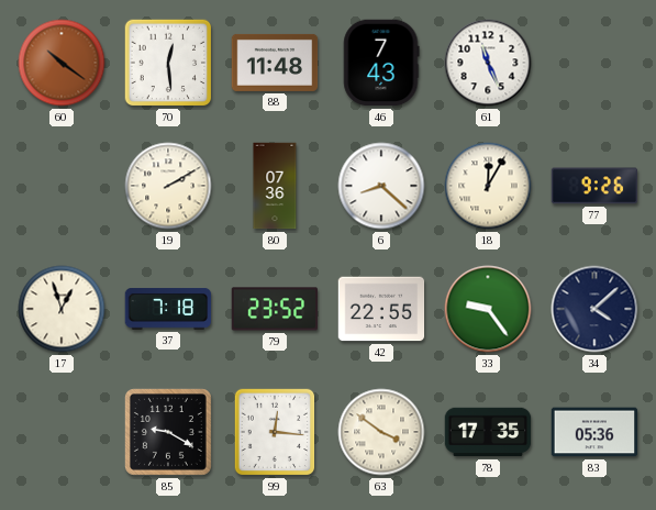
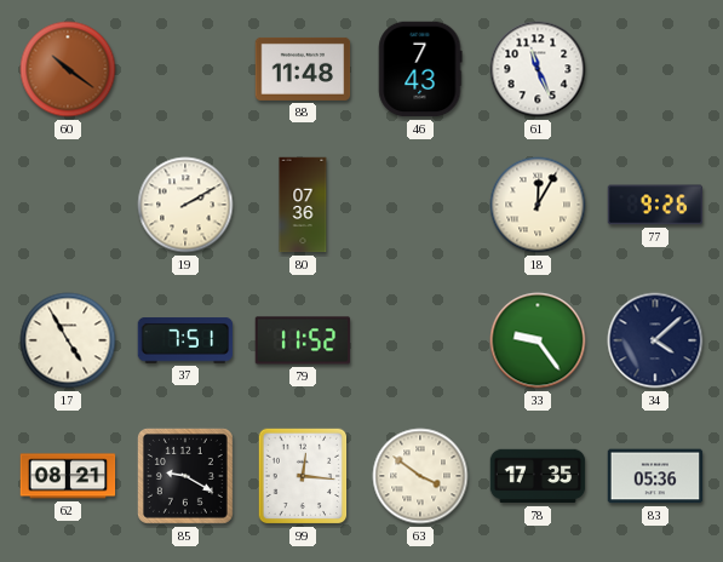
70: 12:29 -> none
6: 8:22 -> none
17: 12:57 -> 4:55
37: 7:18 -> 7:51
79: 23:52 -> 11:52
42: 22:55 -> none
62: none -> 08:21
